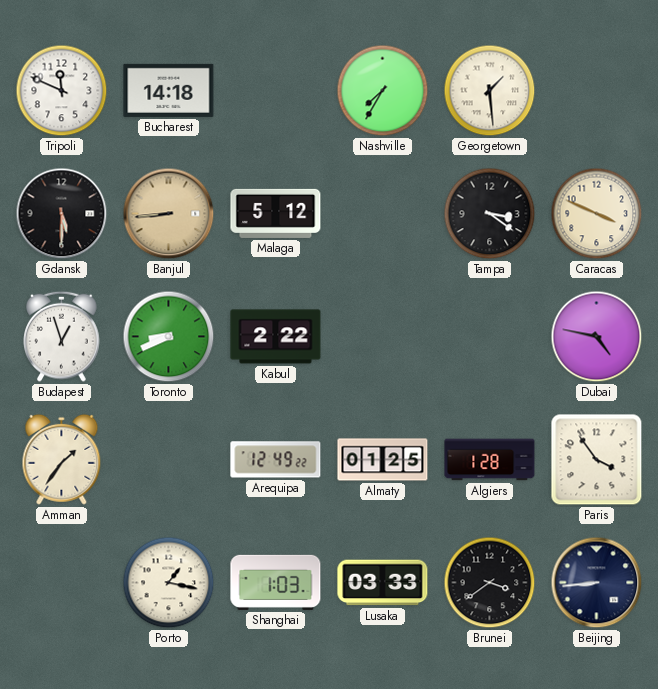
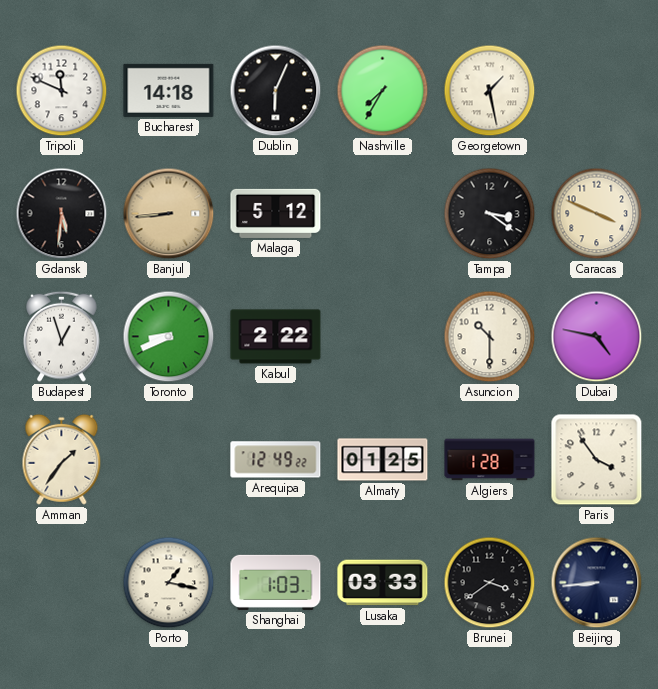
Dublin: none -> 6:04
Georgetown: 1:29 -> 1:28
Gdansk: 5:30 -> 5:31
Asuncion: none -> 10:30
